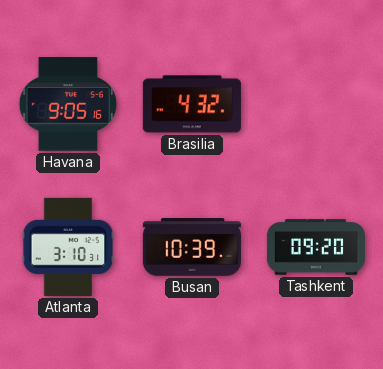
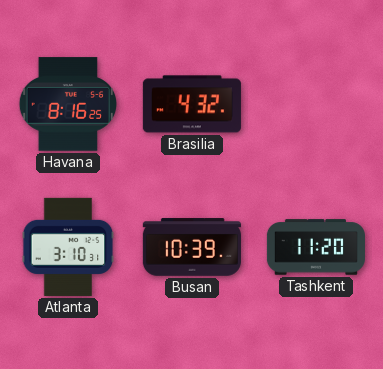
Havana: 9:05 -> 8:16
Tashkent: 09:20 -> 11:20
